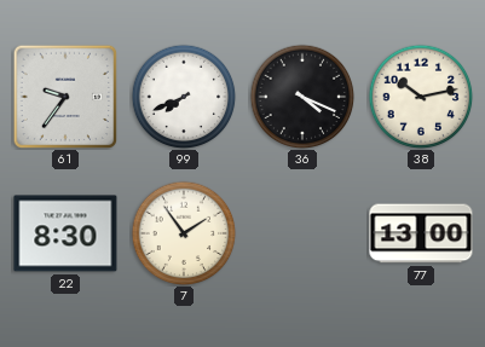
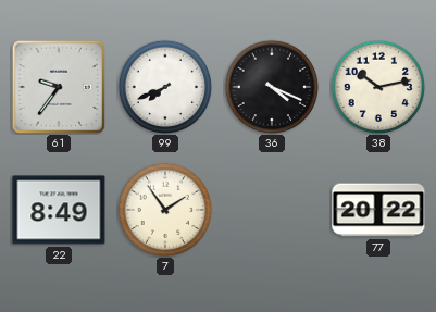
22: 8:30 -> 8:49
77: 13:00 -> 20:22
